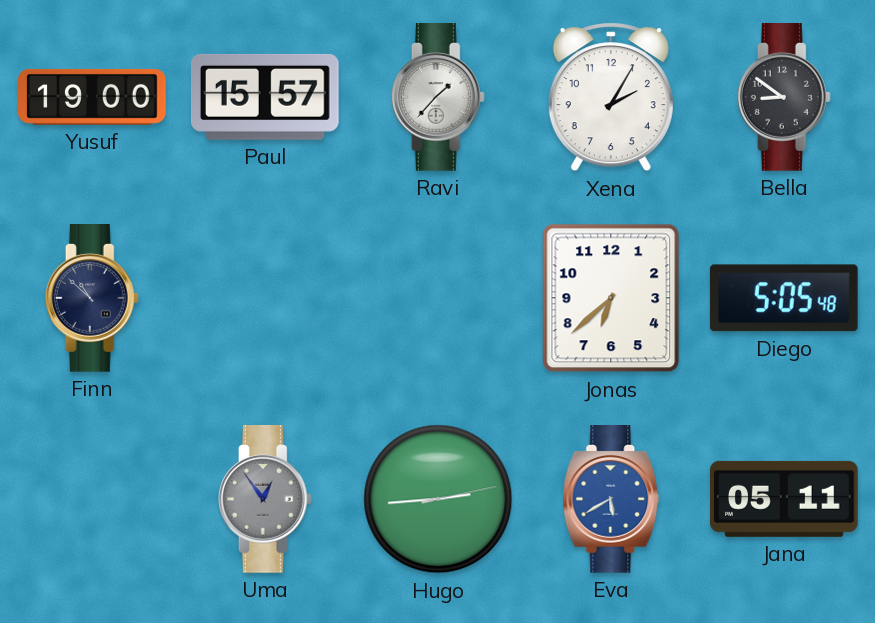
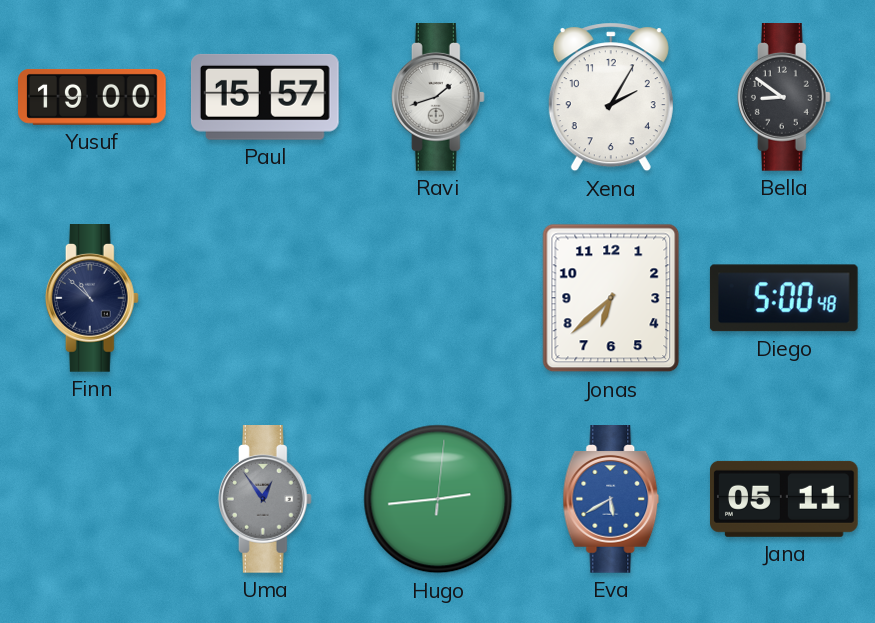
Ravi: 1:37 -> 1:42
Diego: 5:05 -> 5:00
Hugo: 2:44:13 -> 2:44:01
